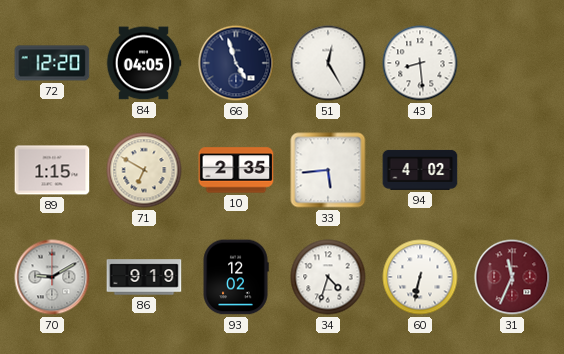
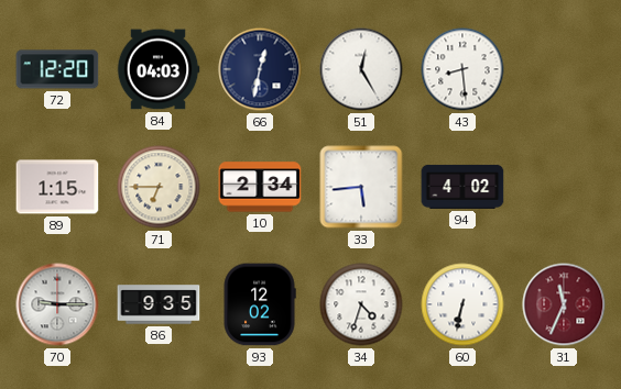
84: 04:05 -> 04:03
66: 4:57 -> 12:32
71: 6:50 -> 6:45
10: 2:35 -> 2:34
70: 9:10 -> 9:15
86: 9:19 -> 9:35
